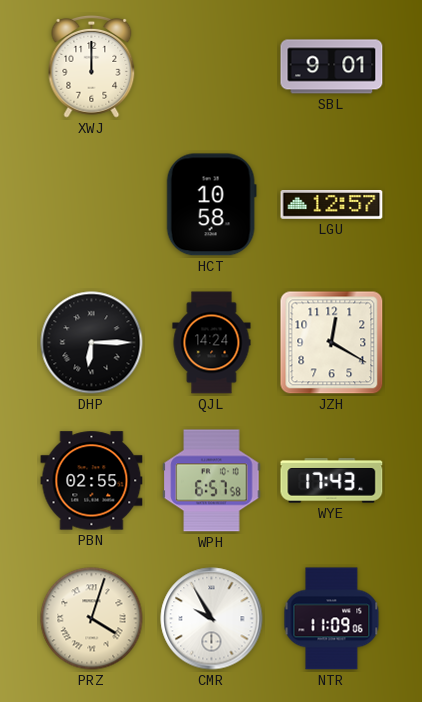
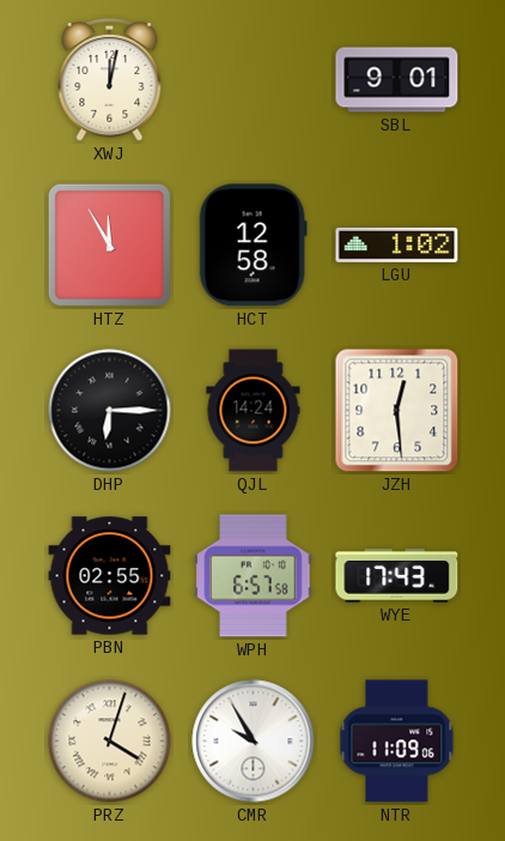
XWJ: 12:00 -> 12:02
HTZ: none -> 11:55
HCT: 10:58 -> 12:58
LGU: 12:57 -> 1:02
JZH: 12:20 -> 12:29
